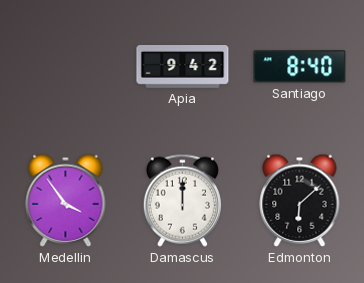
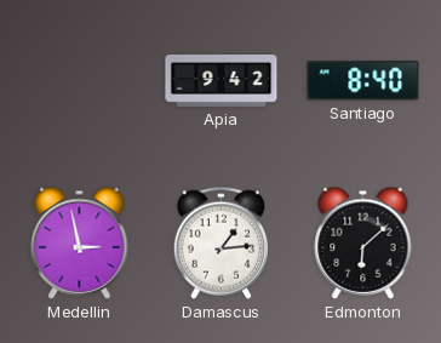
Medellin: 3:54 -> 2:58
Damascus: 12:00 -> 1:14
